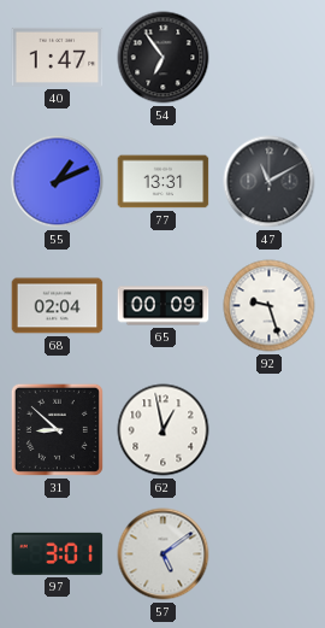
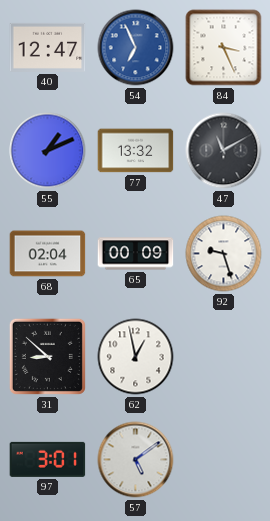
40: 1:47 -> 12:47
54: 6:54 -> 6:56
54 dial: black -> blue
84: none -> 3:26
77: 13:31 -> 13:32
